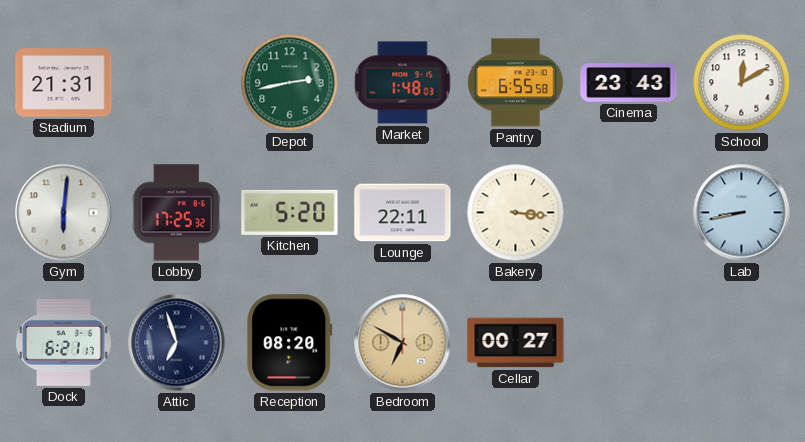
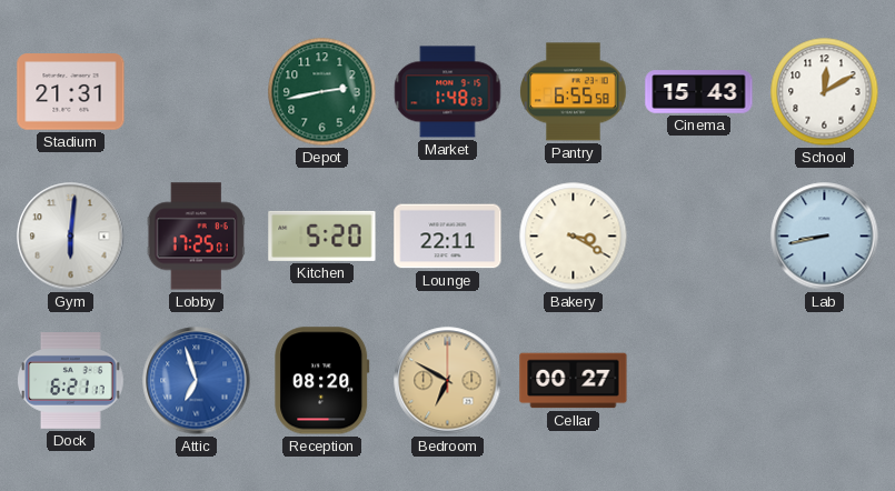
Cinema: 23:43 -> 15:43
Lobby: 17:25:32 -> 17:25:01
Bakery: 3:16 -> 3:20
Attic dial: navy -> blue
